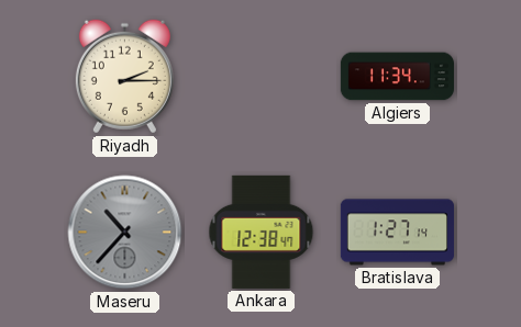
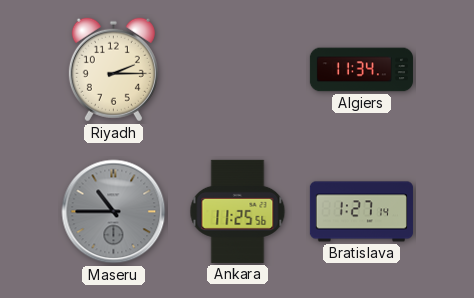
Maseru: 10:37 -> 10:45
Ankara: 12:38 -> 11:25
